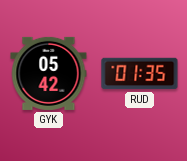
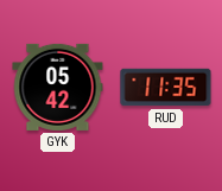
RUD: 01:35 -> 11:35
